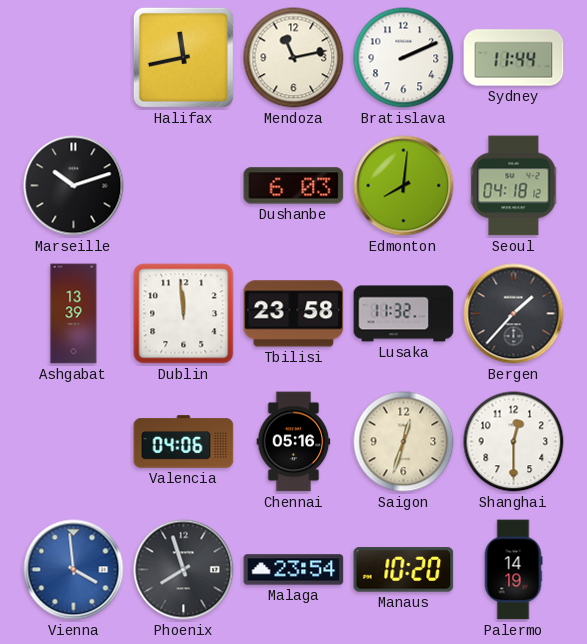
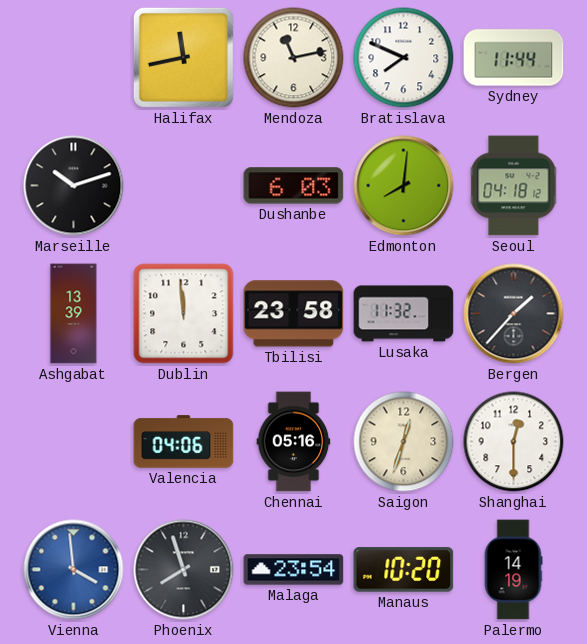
Bratislava: 2:11 -> 7:49
